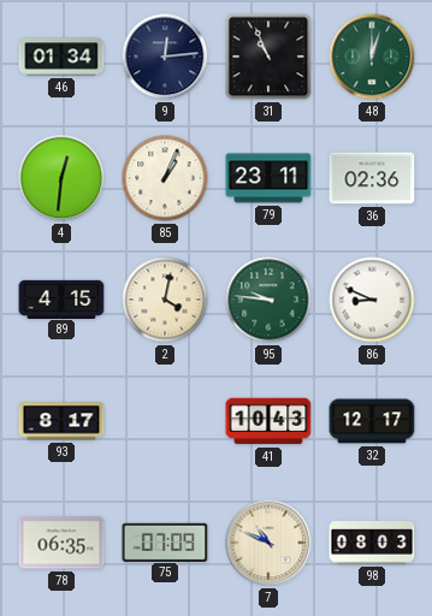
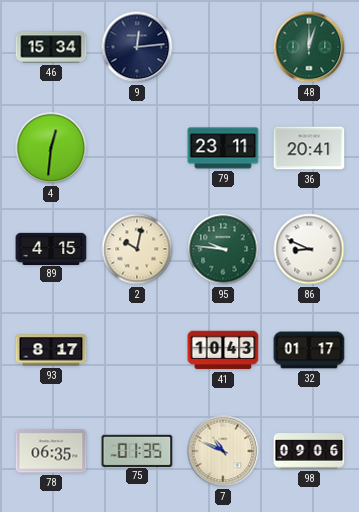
46: 01:34 -> 15:34
31: 10:56 -> none
85: 1:04 -> none
36: 02:36 -> 20:41
2: 4:02 -> 10:02
32: 12:17 -> 01:17
75: 07:09 -> 01:35
98: 08:03 -> 09:06
